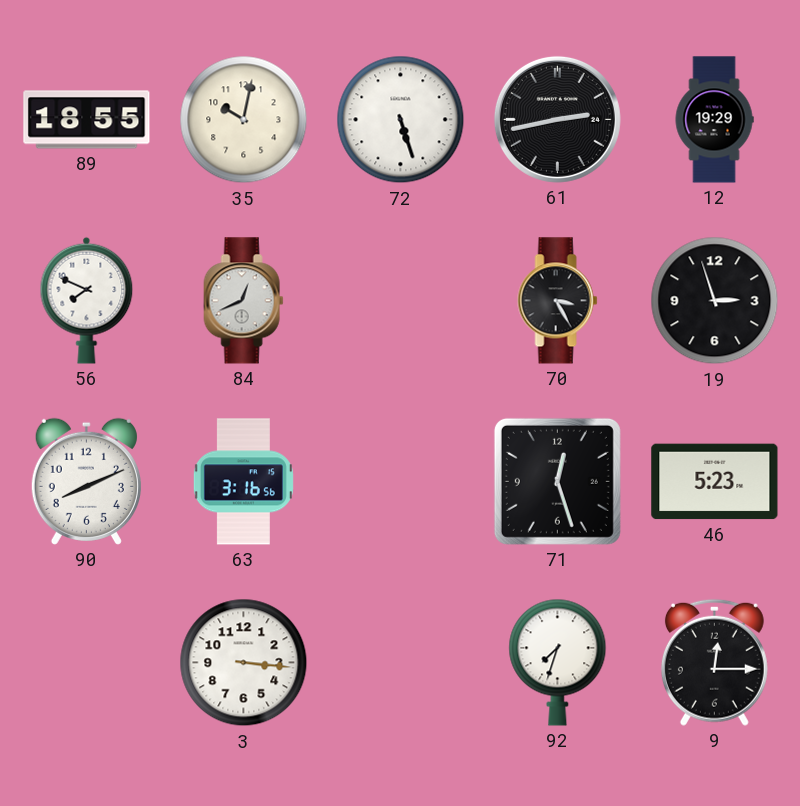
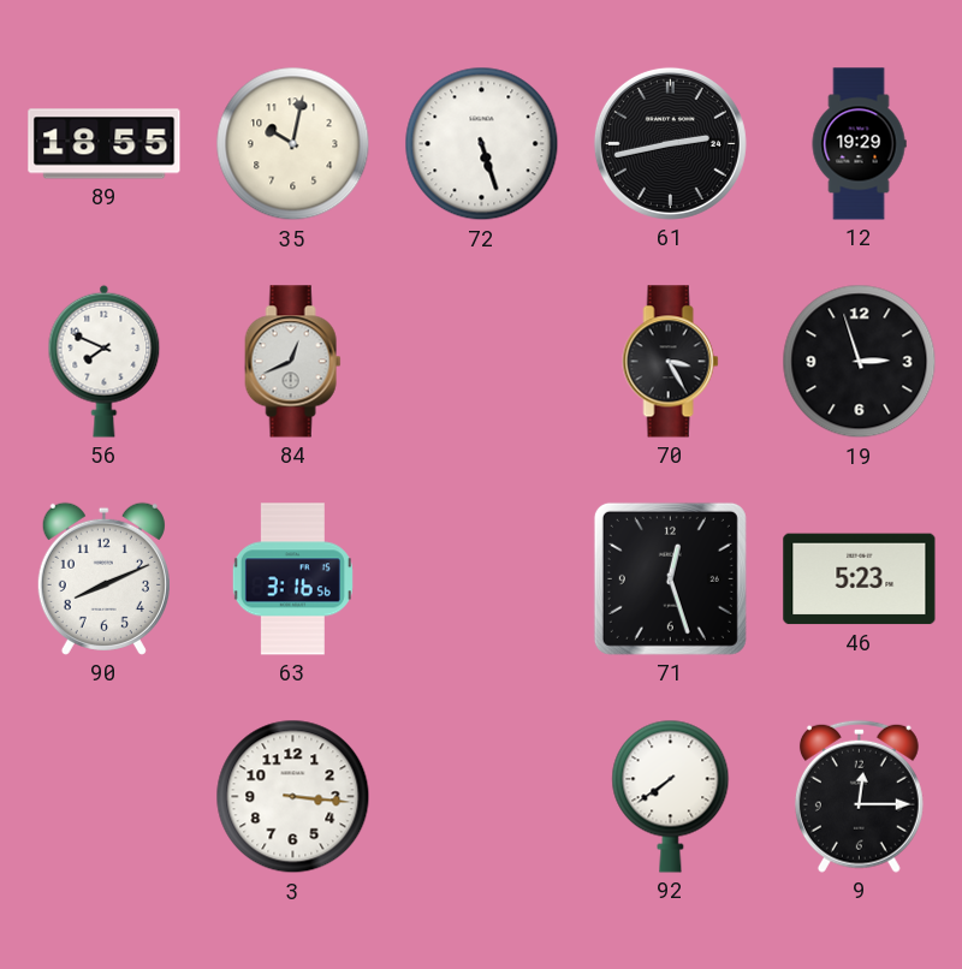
92: 7:33 -> 7:39
